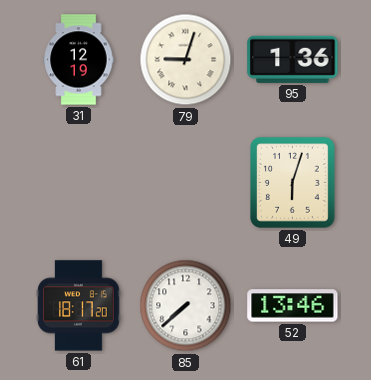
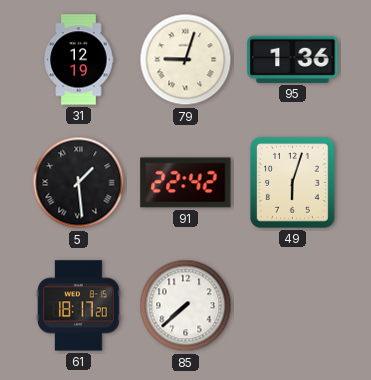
5: none -> 1:29
91: none -> 22:42
52: 13:46 -> none
